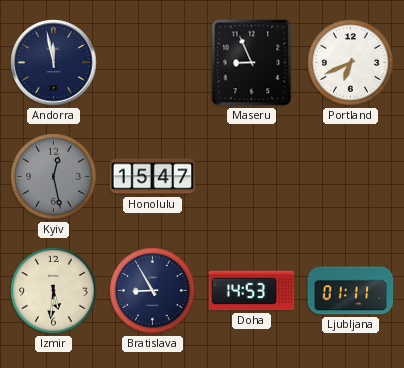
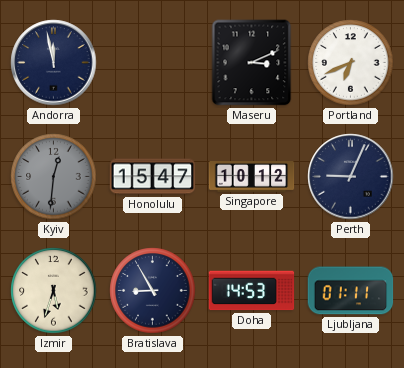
Maseru: 8:56 -> 3:11
Kyiv: 12:28 -> 12:31
Singapore: none -> 10:12
Perth: none -> 9:04
Izmir: 5:31 -> 5:33
